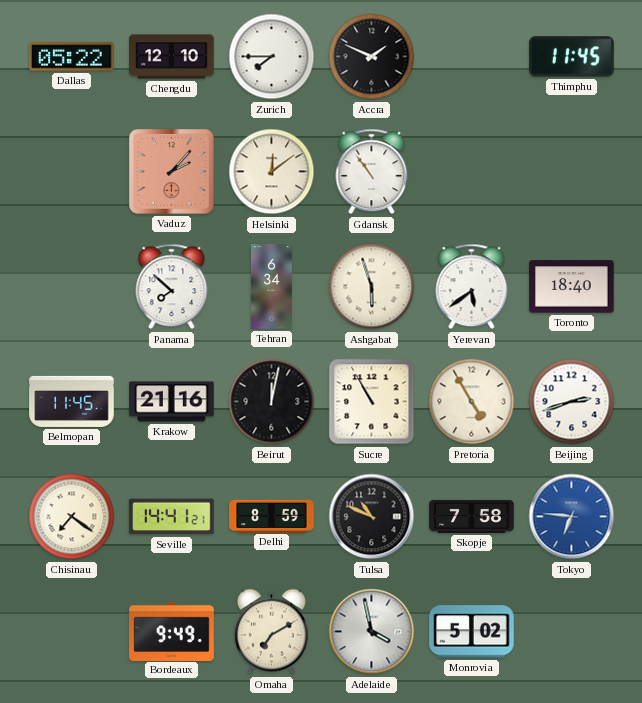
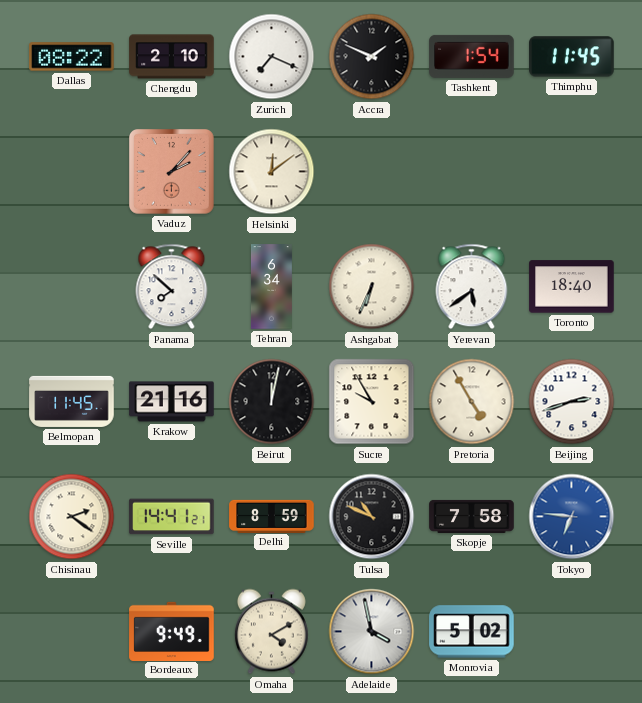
Dallas: 05:22 -> 08:22
Chengdu: 12:10 -> 2:10
Zurich: 7:45 -> 7:19
Tashkent: none -> 1:54
Gdansk: 10:54 -> none
Ashgabat: 5:57 -> 6:34
Sucre: 10:55 -> 9:55
Chisinau: 7:21 -> 2:21
Omaha: 7:10 -> 4:10
